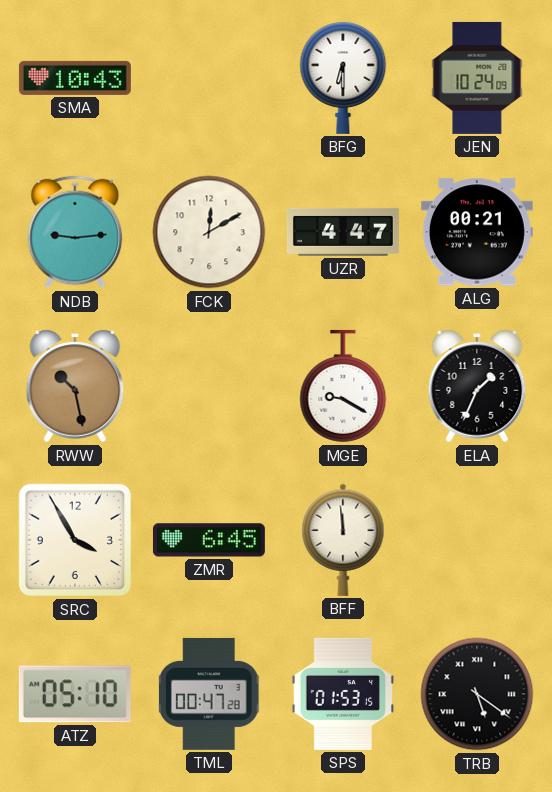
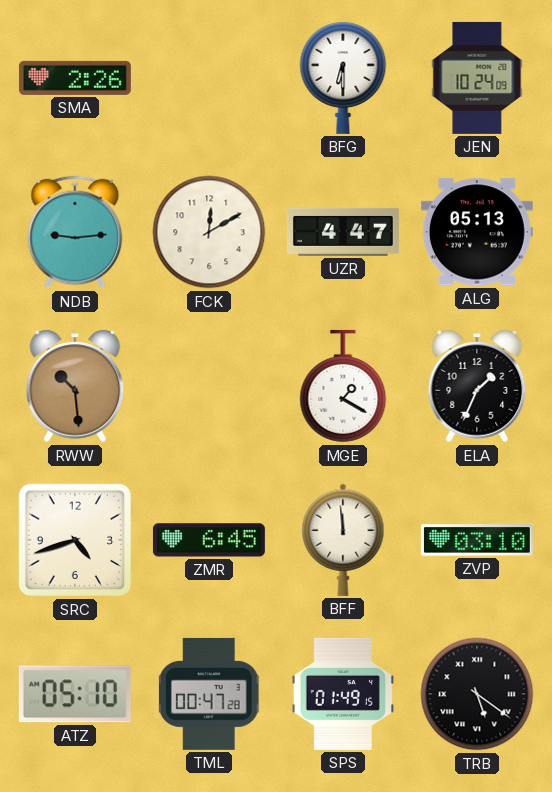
SMA: 10:43 -> 2:26
ALG: 00:21 -> 05:13
RWW: 10:28 -> 10:29
MGE: 9:20 -> 1:20
SRC: 3:55 -> 4:42
ZVP: none -> 03:10
SPS: 01:53 -> 01:49
